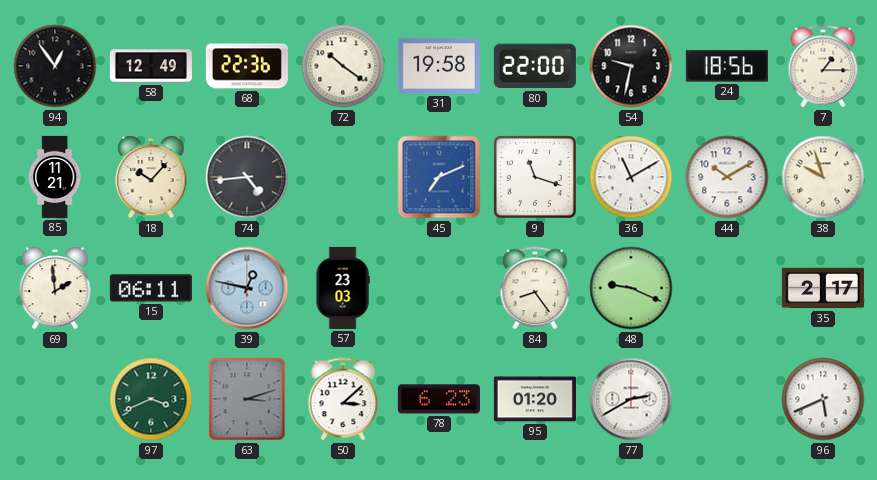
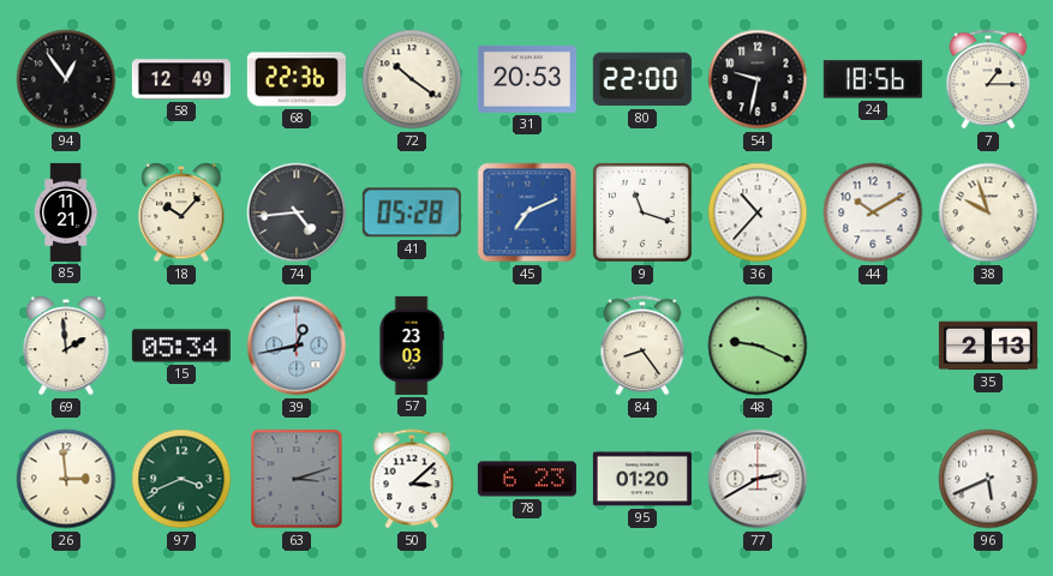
31: 19:58 -> 20:53
41: none -> 05:28
36: 11:10 -> 10:37
15: 06:11 -> 05:34
39: 12:47 -> 12:43
35: 2:17 -> 2:13
26: none -> 2:59
